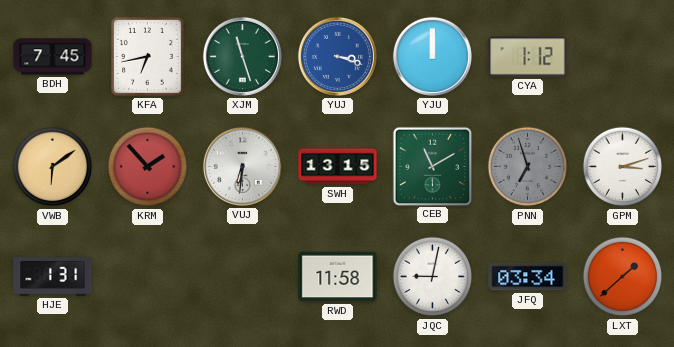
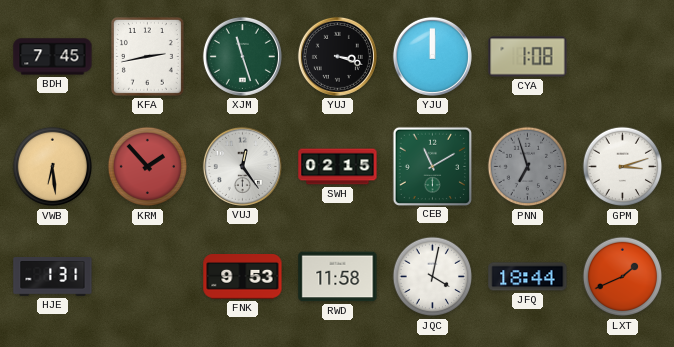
KFA: 6:43 -> 2:43
YUJ dial: blue -> black
CYA: 1:12 -> 1:08
VWB: 6:09 -> 6:29
VUJ: 6:31 -> 12:24
SWH: 13:15 -> 02:15
FNK: none -> 9:53
JQC: 9:02 -> 4:02
JFQ: 03:34 -> 18:44
LXT: 1:38 -> 1:41
